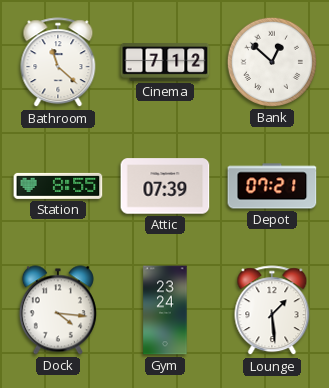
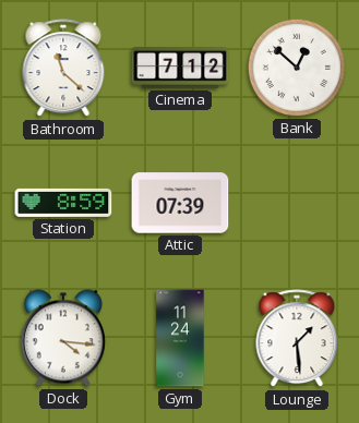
Station: 8:55 -> 8:59
Depot: 07:21 -> none
Gym: 23:24 -> 11:24
